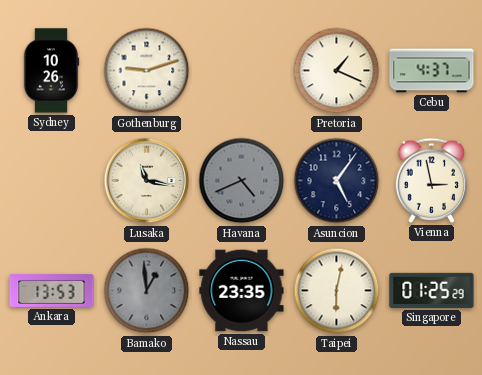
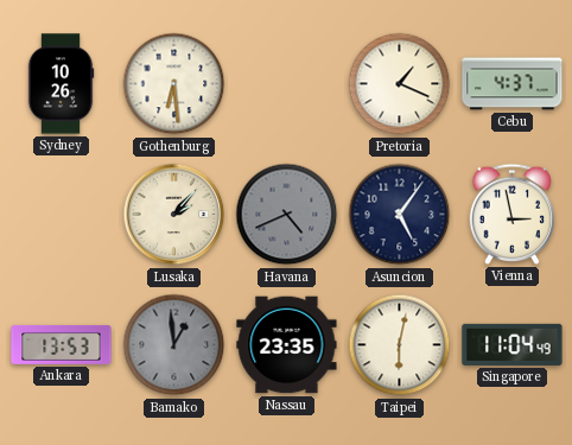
Gothenburg: 9:12 -> 6:29
Lusaka: 11:17 -> 2:07
Singapore: 01:25 -> 11:04
